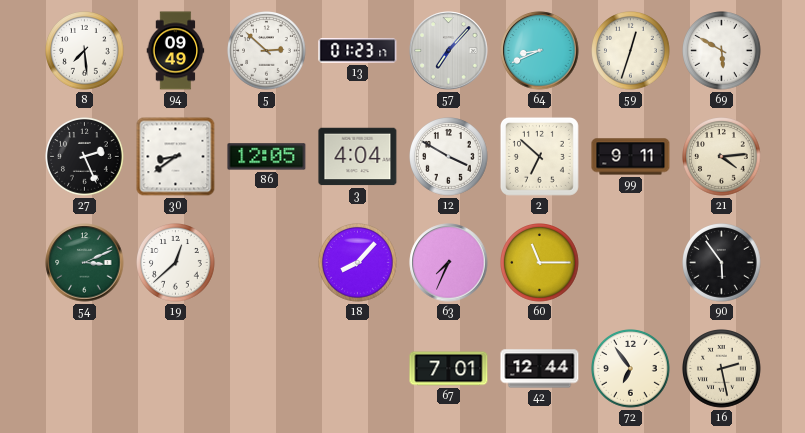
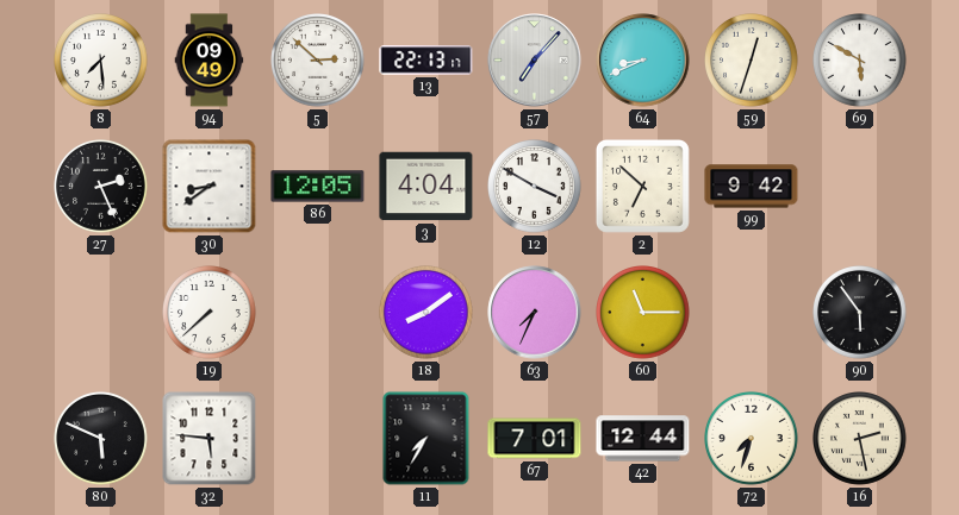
13: 01:23 -> 22:13
99: 9:11 -> 9:42
21: 4:14 -> none
54: 3:11 -> none
19: 12:38 -> 7:38
18: 8:07 -> 8:09
80: none -> 5:49
32: none -> 5:46
11: none -> 7:35
72: 6:54 -> 7:33
